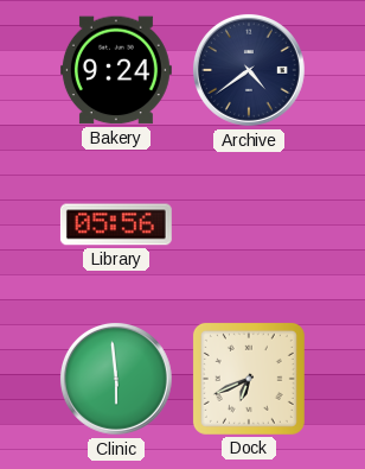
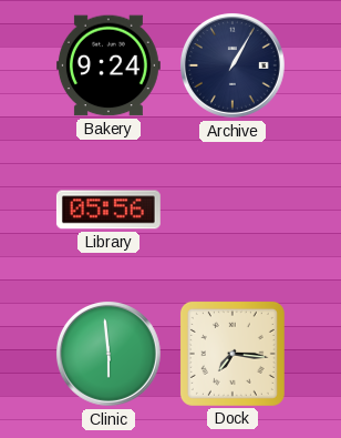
Archive: 4:39 -> 1:05
Dock: 6:41 -> 7:16
